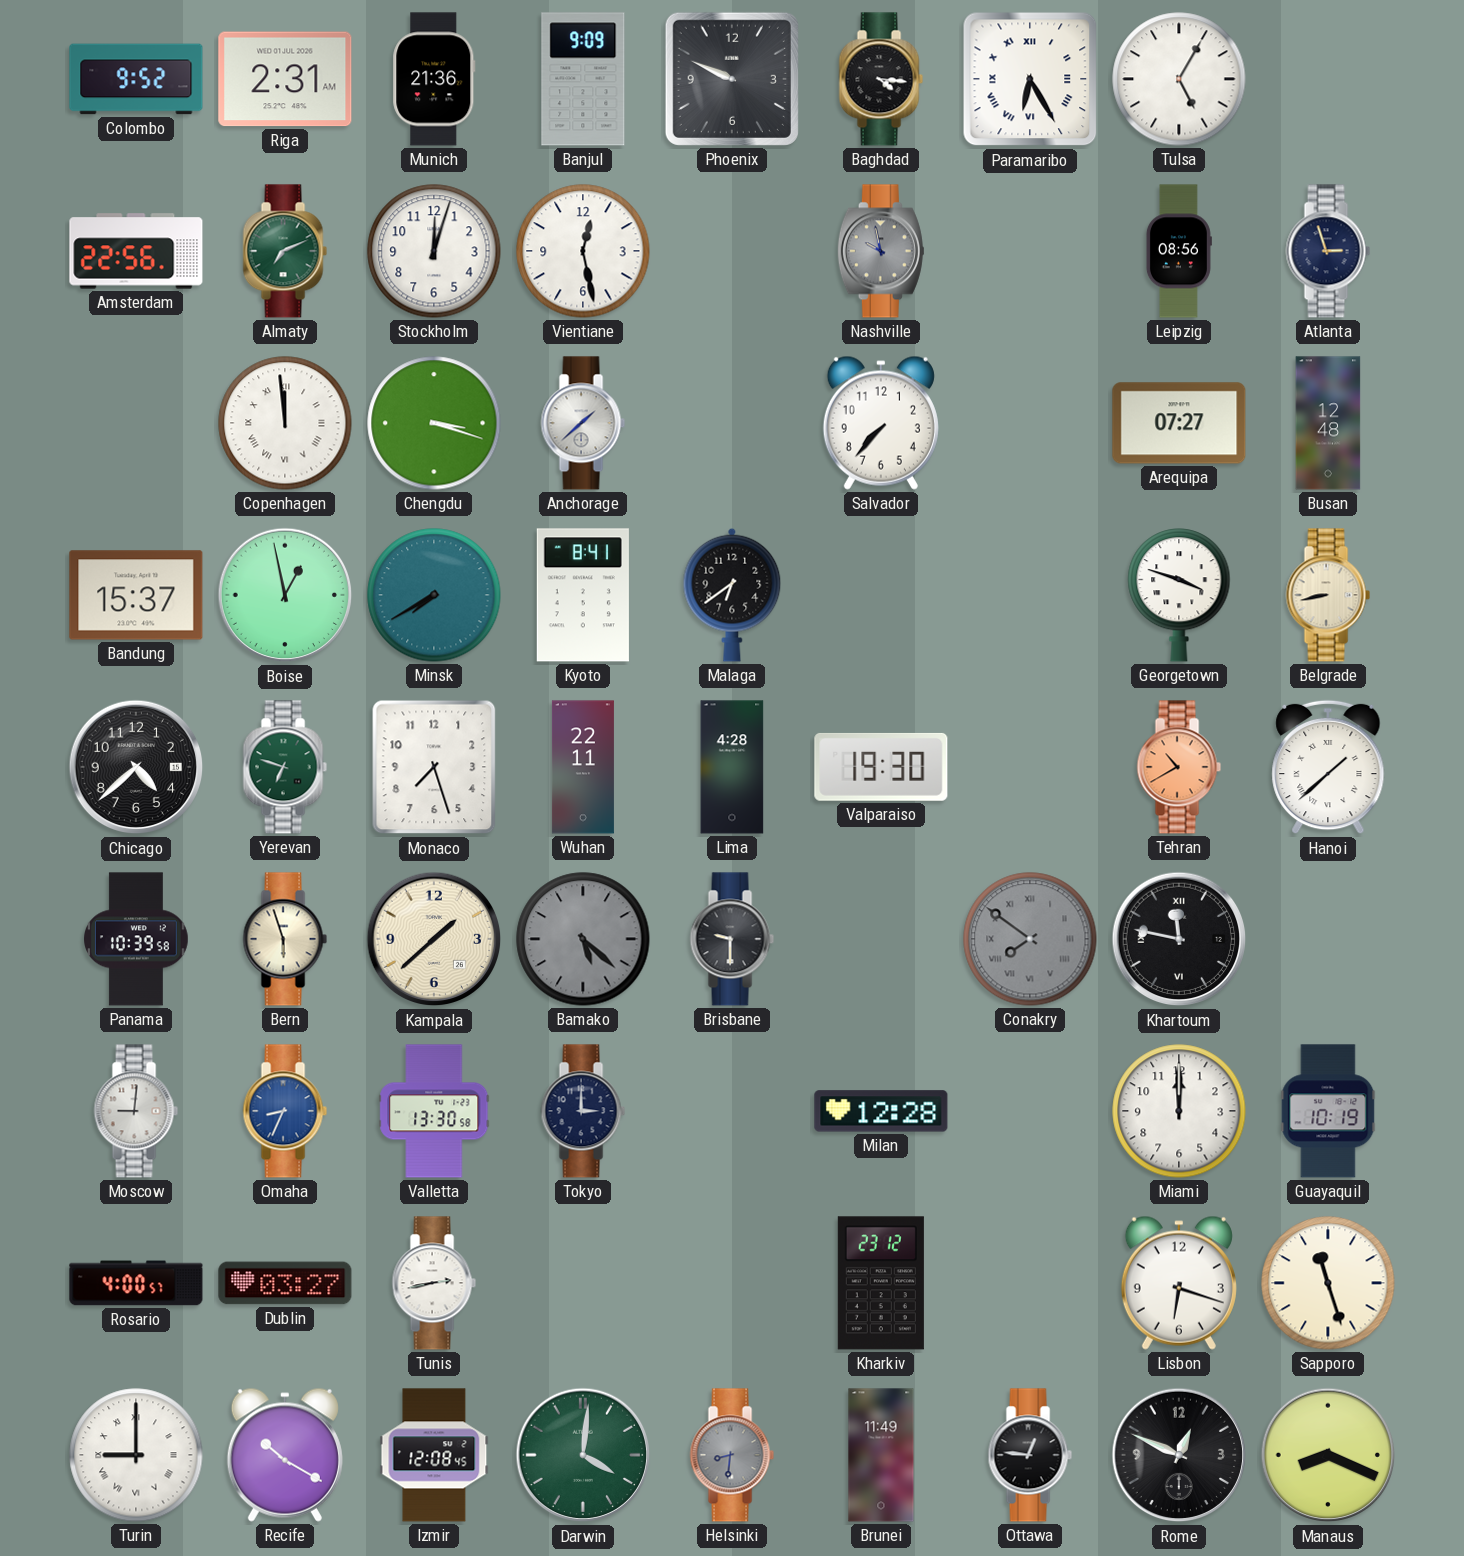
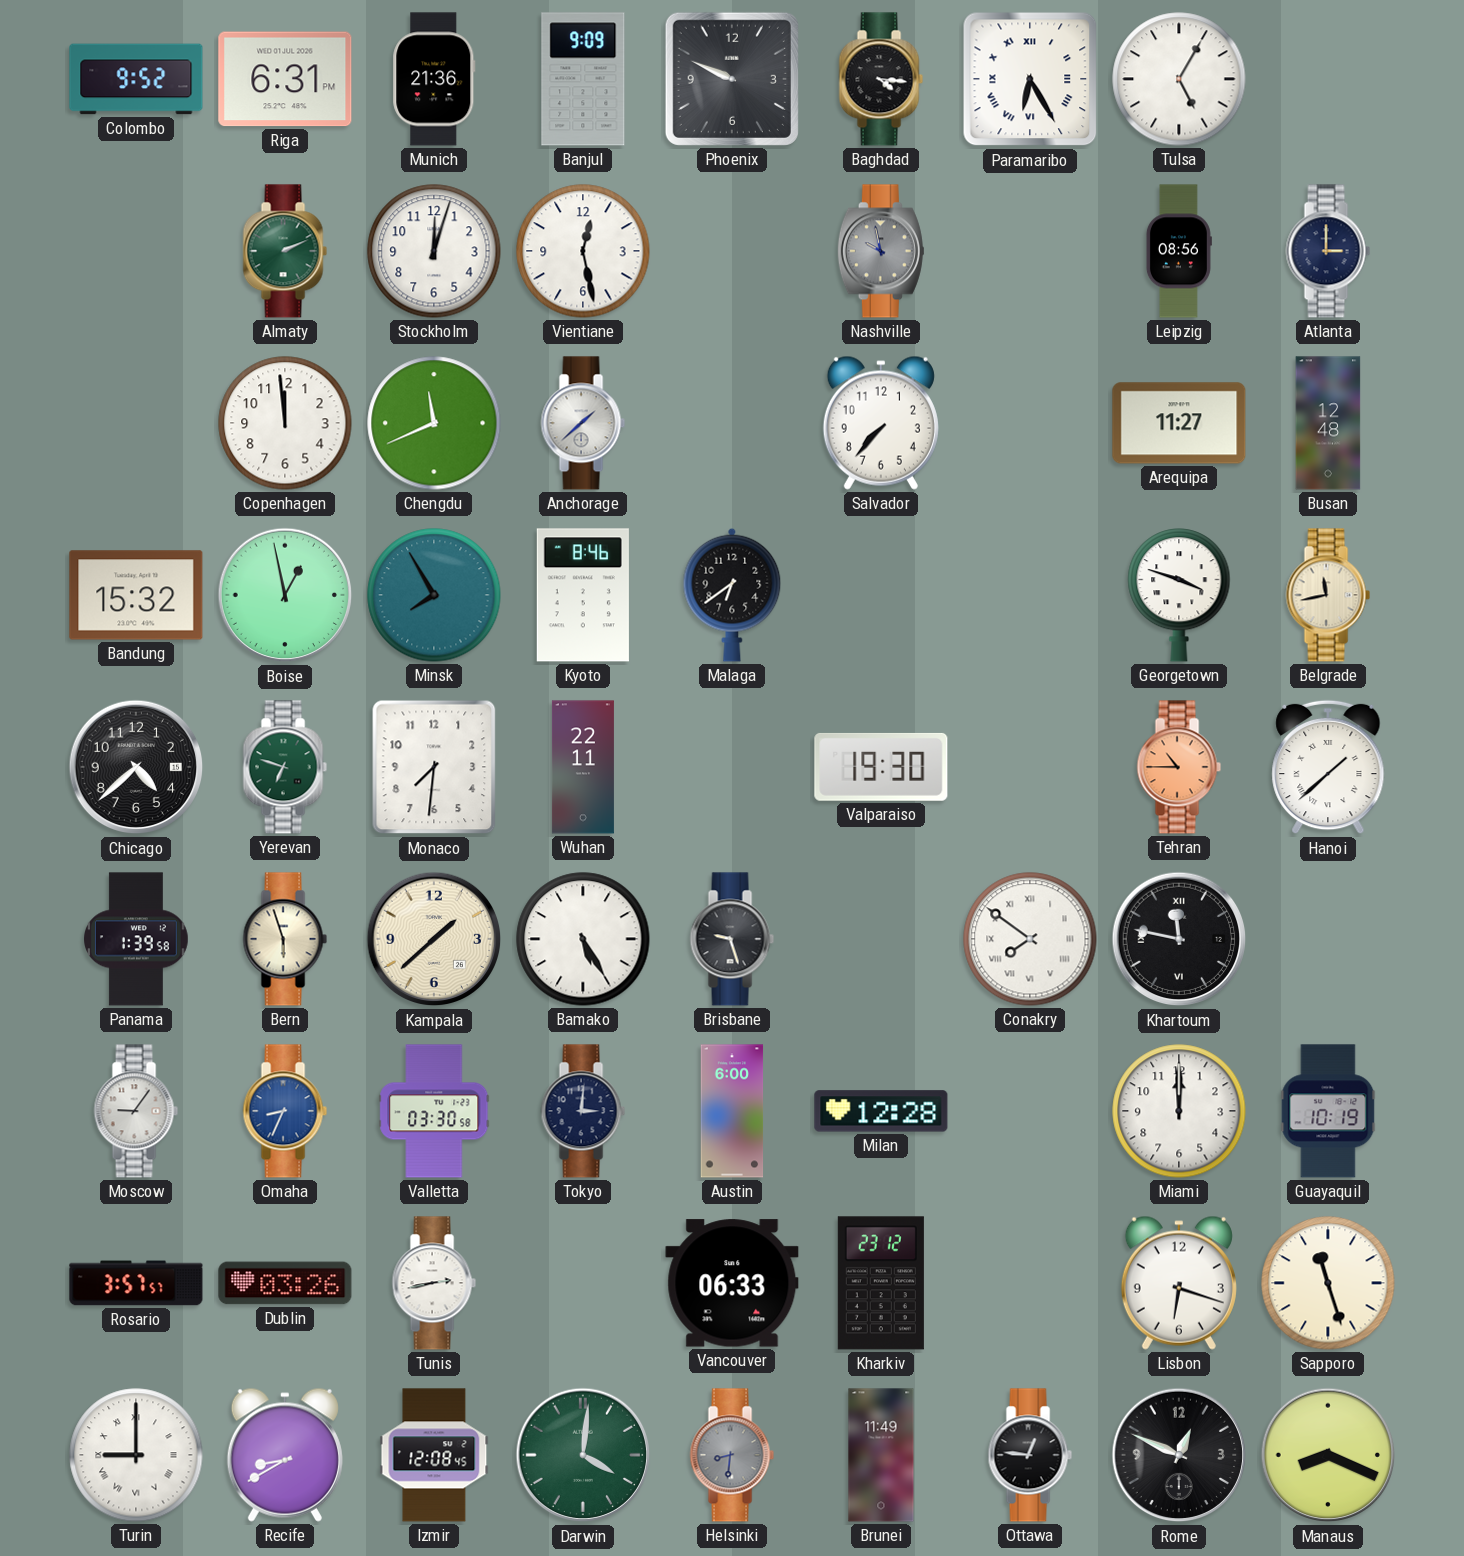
Riga: 2:31 -> 6:31
Amsterdam: 22:56 -> none
Almaty: 7:11 -> 2:11
Atlanta: 2:57 -> 3:00
Copenhagen numerals: Roman -> Arabic
Chengdu: 3:18 -> 11:41
Arequipa: 07:27 -> 11:27
Bandung: 15:37 -> 15:32
Minsk: 7:40 -> 7:55
Kyoto: 8:41 -> 8:46
Belgrade: 8:43 -> 11:43
Monaco: 7:27 -> 7:31
Lima: 4:28 -> none
Tehran: 10:40 -> 10:45
Panama: 10:39 -> 1:39
Bamako: 5:22 -> 5:25
Bamako dial: grey -> white
Brisbane: 9:30 -> 9:27
Conakry dial: grey -> white
Moscow: 9:01 -> 9:06
Valletta: 13:30 -> 03:30
Tokyo: 3:00 -> 3:01
Austin: none -> 6:00
Rosario: 4:00 -> 3:57
Dublin: 03:27 -> 03:26
Vancouver: none -> 06:33
Recife: 10:20 -> 8:40
